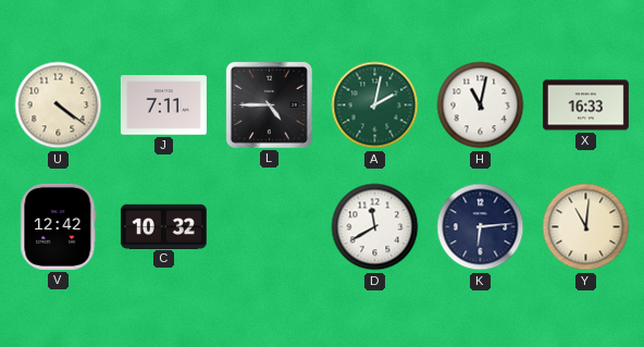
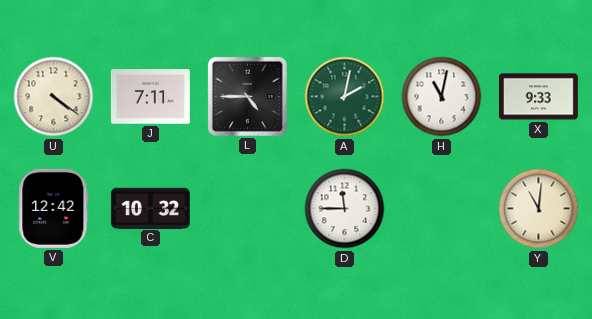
X: 16:33 -> 9:33
D: 11:40 -> 11:45
K: 6:14 -> none
